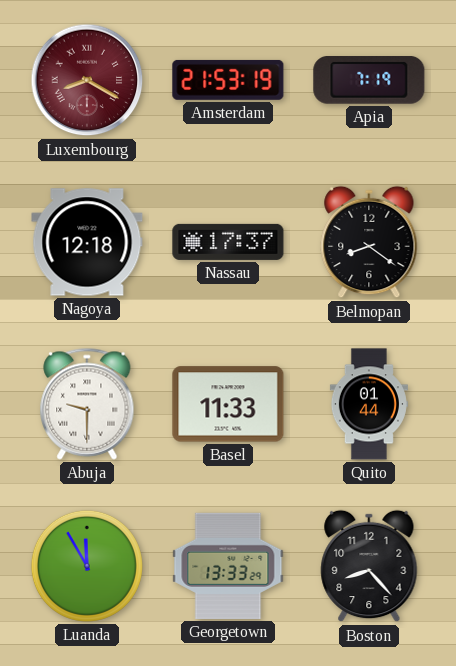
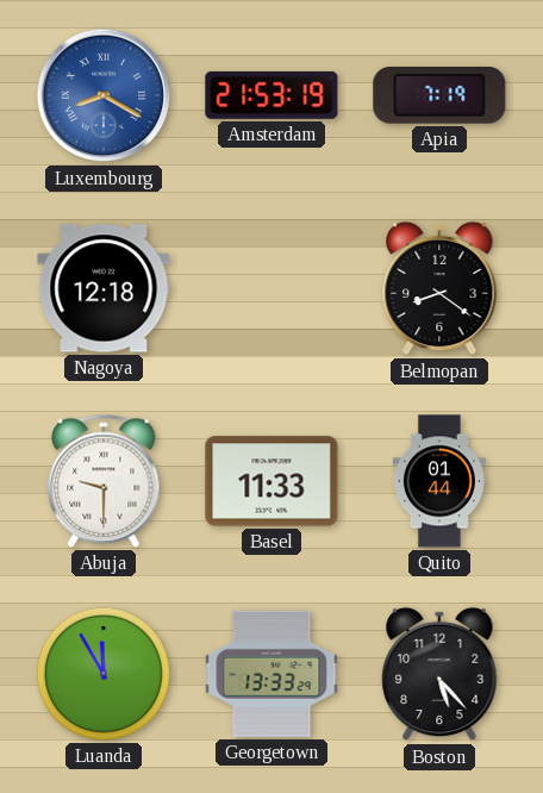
Luxembourg dial: burgundy -> blue
Nassau: 17:37 -> none
Boston: 8:23 -> 5:23
